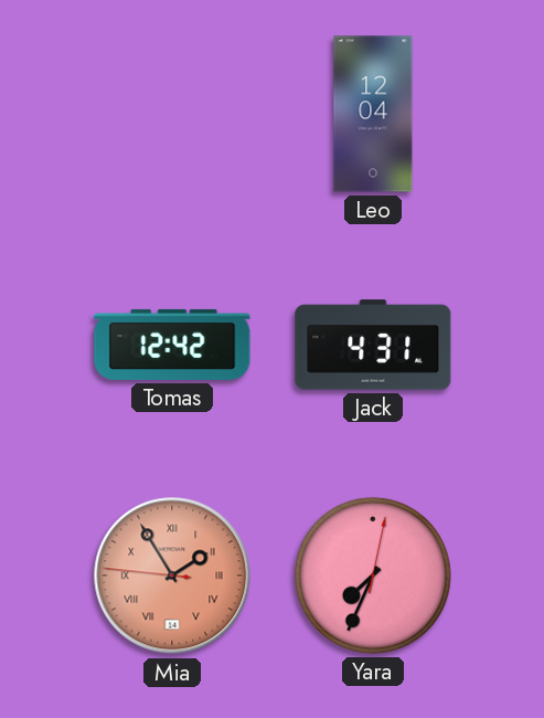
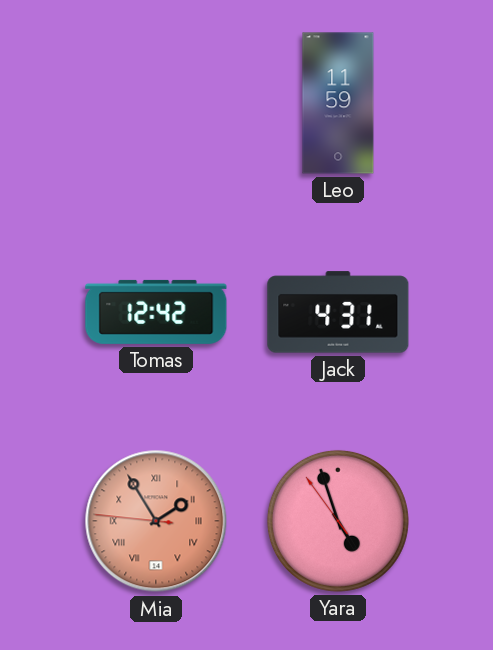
Leo: 12:04 -> 11:59
Yara: 7:34 -> 4:56
